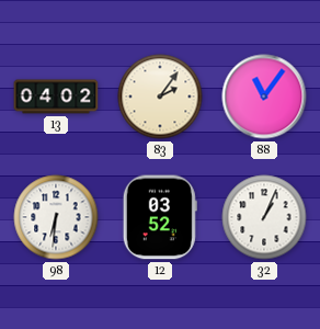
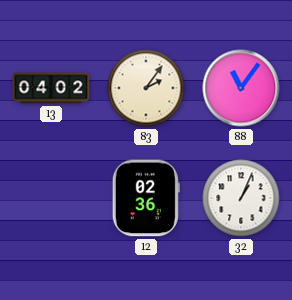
98: 6:31 -> none
12: 03:52 -> 02:36
